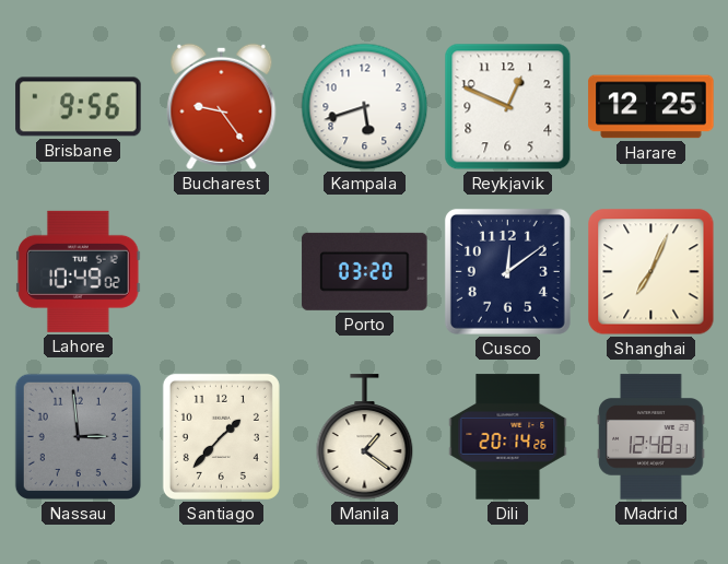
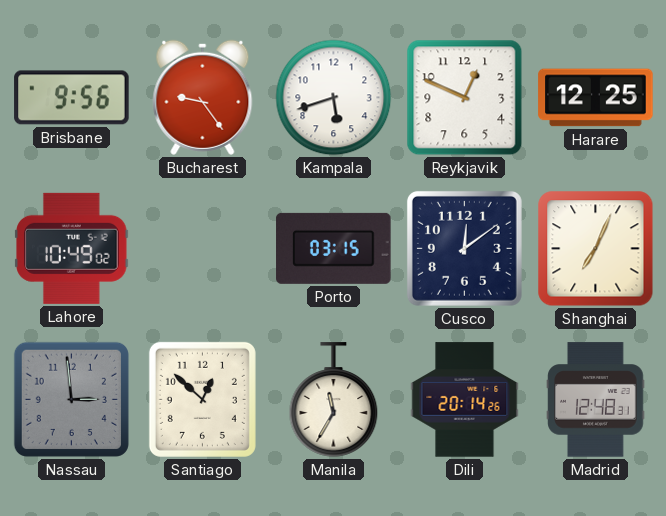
Porto: 03:20 -> 03:15
Santiago: 1:37 -> 12:52
Manila: 1:21 -> 11:35
